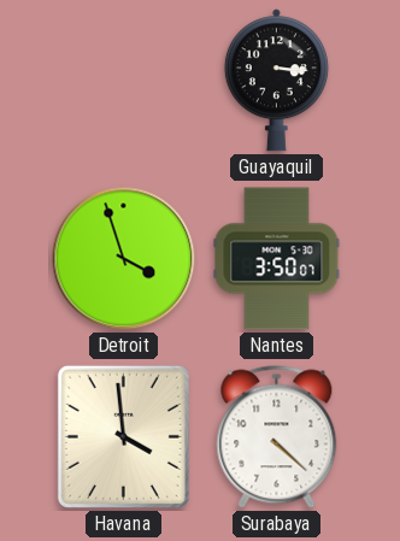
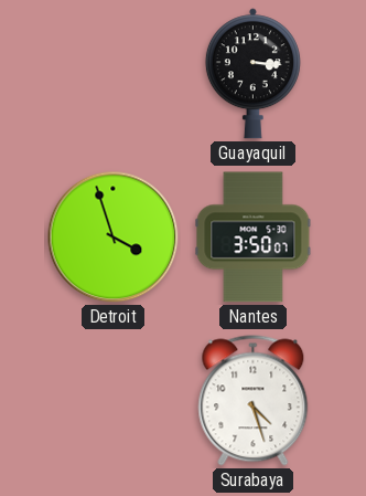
Havana: 3:59 -> none
Surabaya: 4:22 -> 4:27
